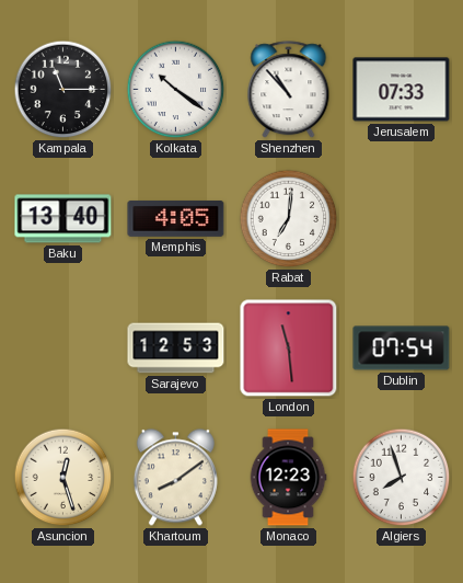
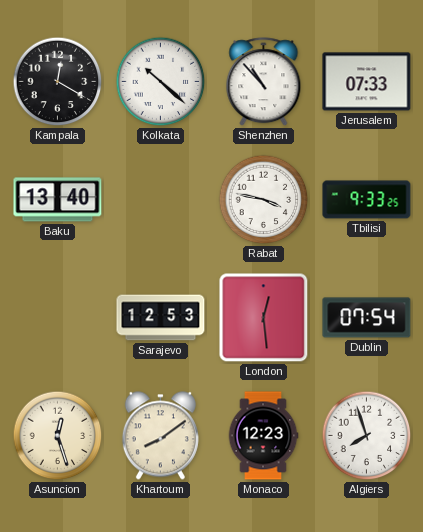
Kampala: 11:15 -> 12:20
Kolkata: 10:21 -> 10:22
Memphis: 4:05 -> none
Rabat: 7:01 -> 3:47
Tbilisi: none -> 9:33
London: 11:29 -> 12:29
